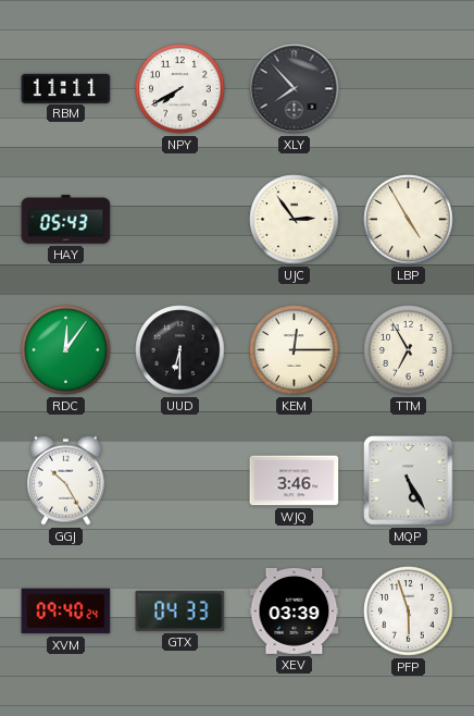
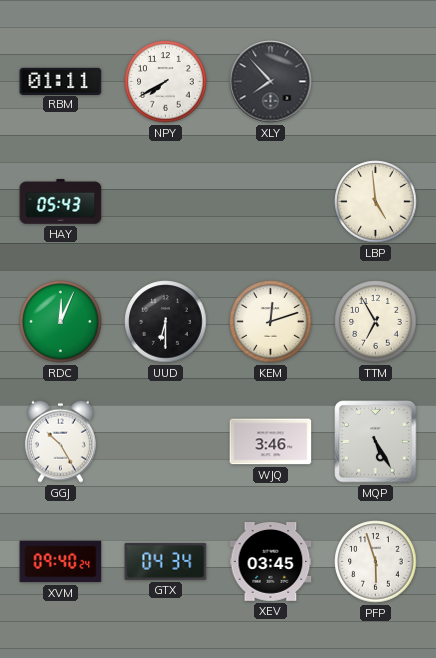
RBM: 11:11 -> 01:11
UJC: 2:54 -> none
LBP: 4:55 -> 4:59
RDC: 12:06 -> 12:04
KEM: 12:15 -> 12:12
GTX: 04:33 -> 04:34
XEV: 03:39 -> 03:45
